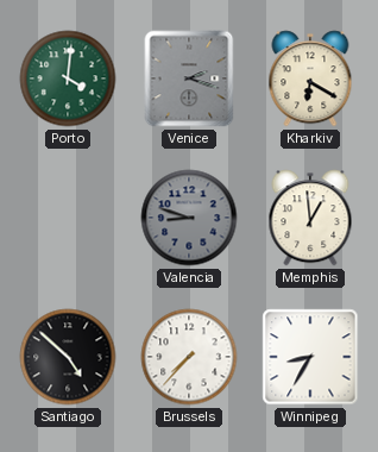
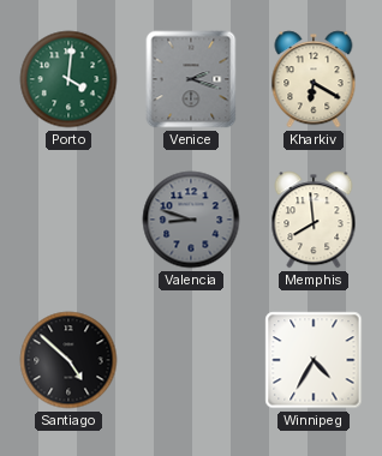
Memphis: 12:59 -> 7:59
Brussels: 7:37 -> none
Winnipeg: 8:35 -> 4:35
